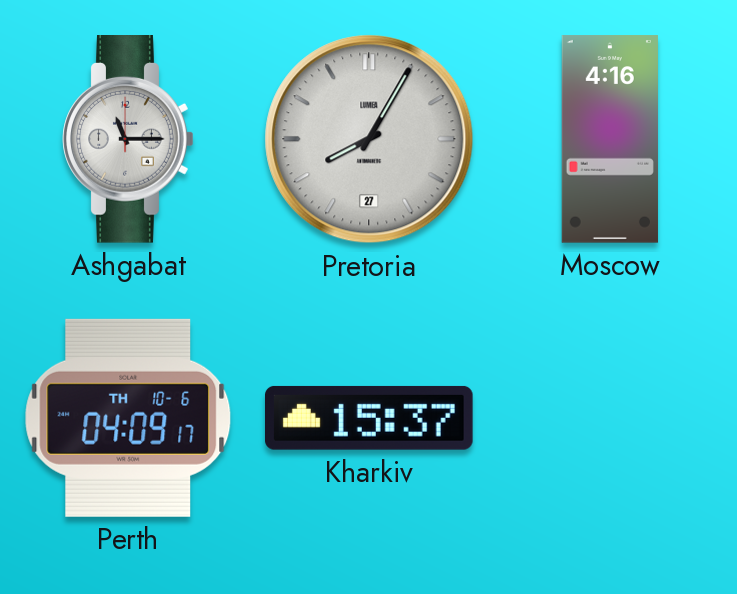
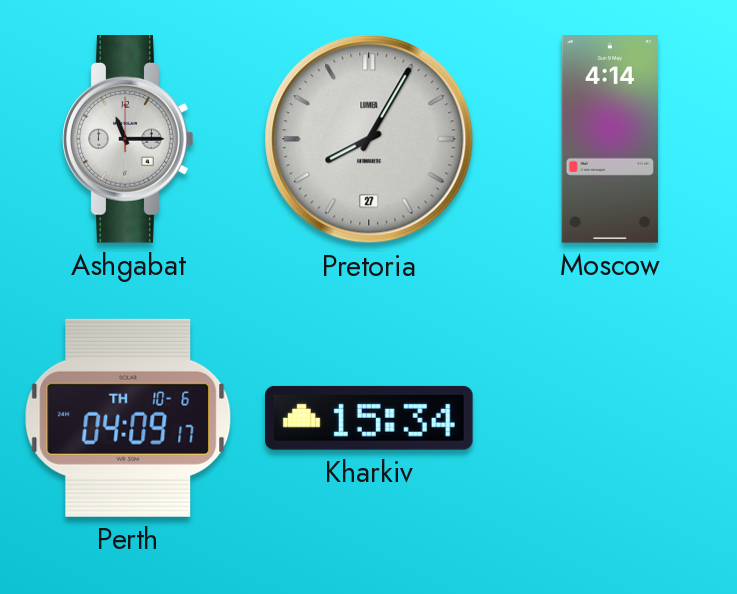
Moscow: 4:16 -> 4:14
Kharkiv: 15:37 -> 15:34
